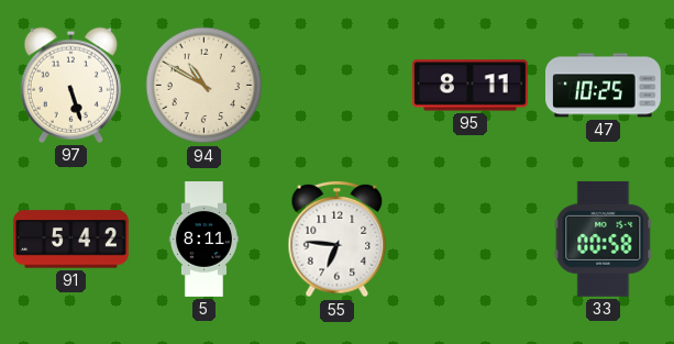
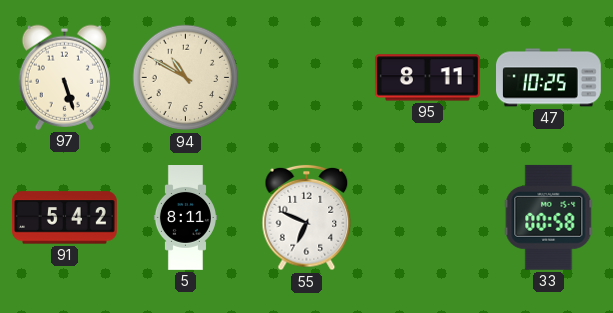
55: 6:46 -> 6:49
